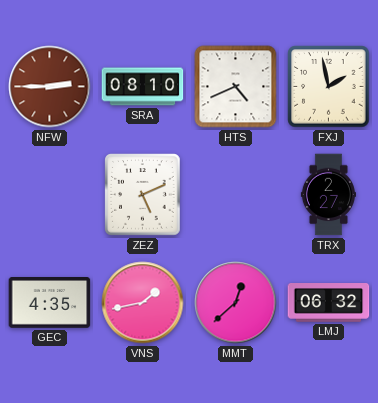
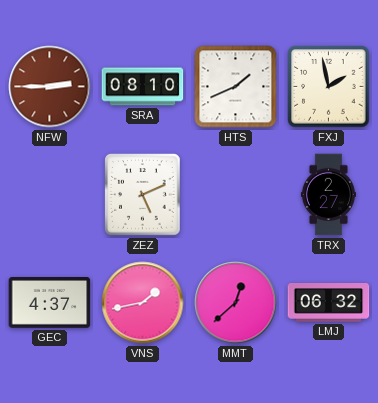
HTS: 4:41 -> 1:41
GEC: 4:35 -> 4:37
